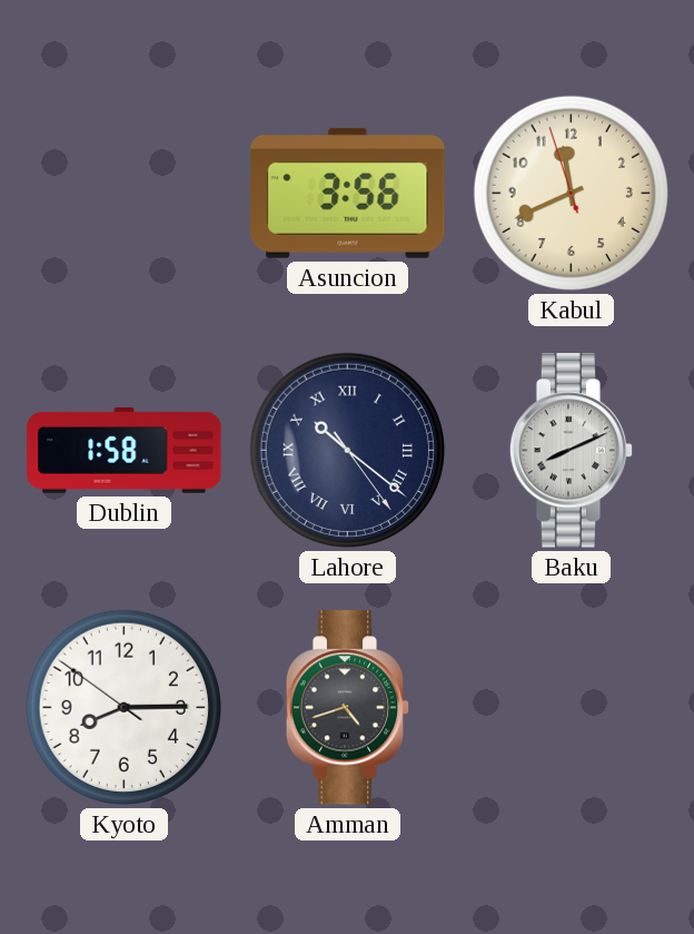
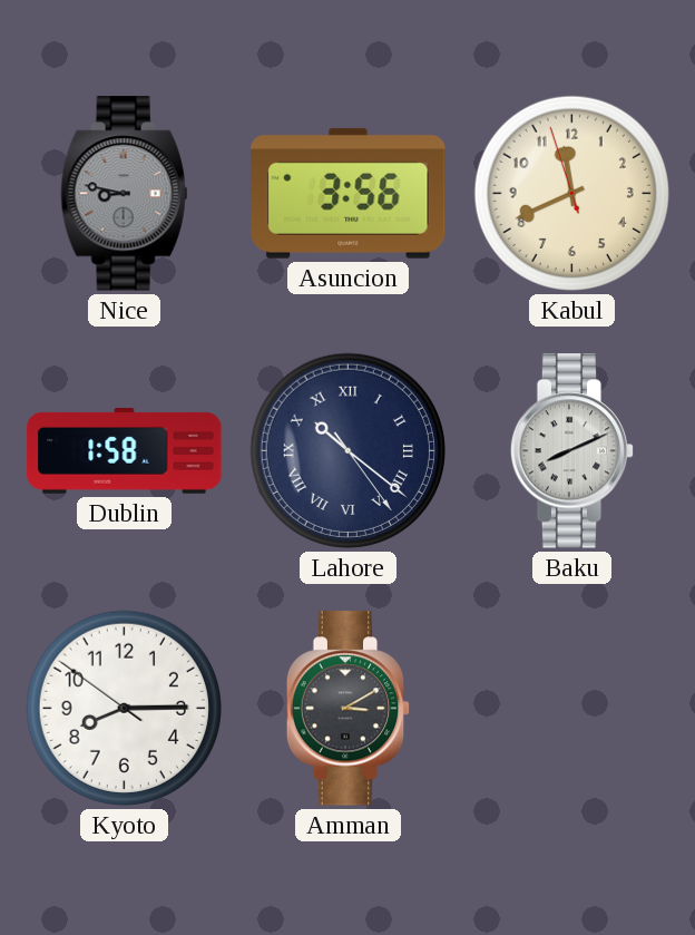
Nice: none -> 8:47
Amman: 4:42 -> 3:10
